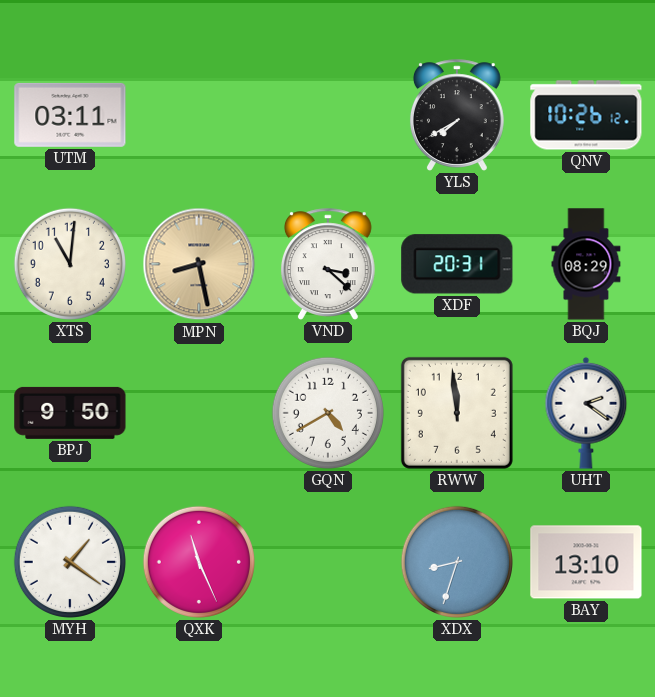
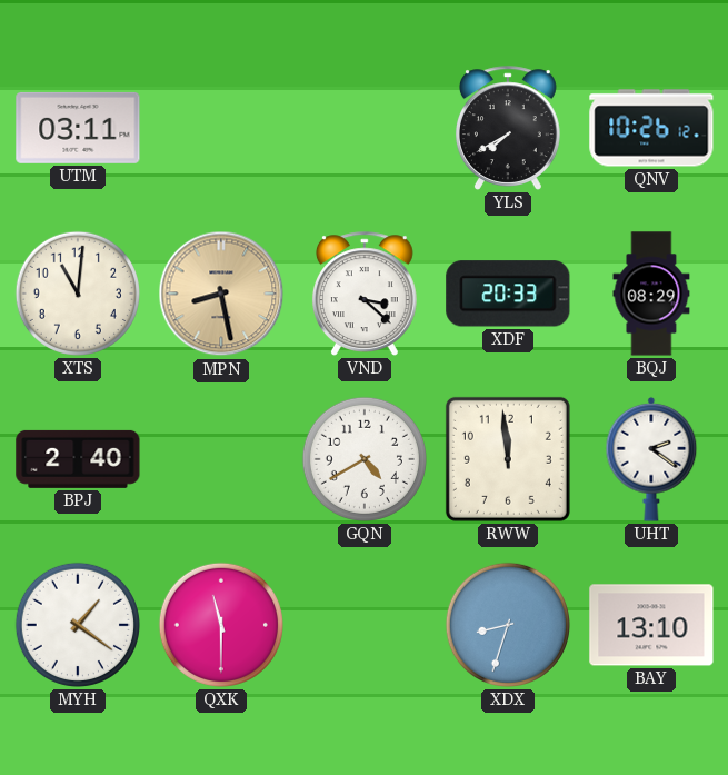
XDF: 20:31 -> 20:33
BPJ: 9:50 -> 2:40
QXK: 11:26 -> 11:30
